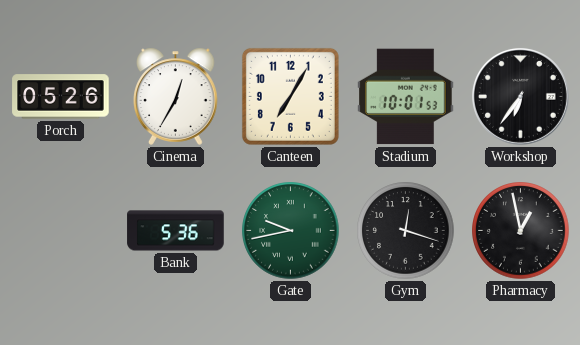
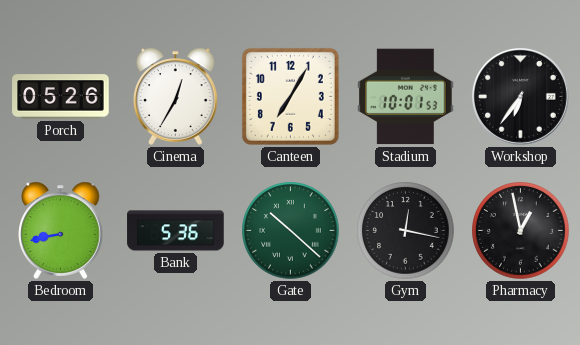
Bedroom: none -> 8:43
Gate: 9:43 -> 10:22
Gym: 12:18 -> 12:17
